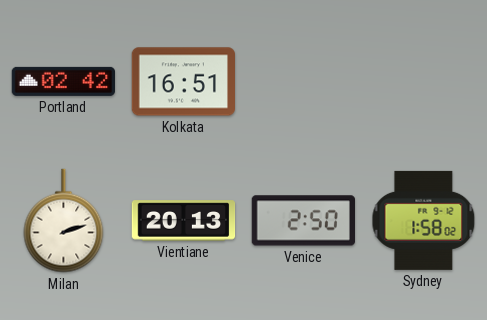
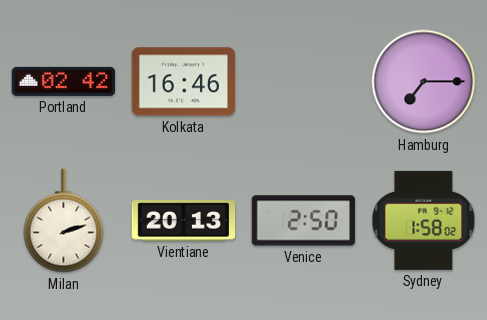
Kolkata: 16:51 -> 16:46
Hamburg: none -> 7:15
